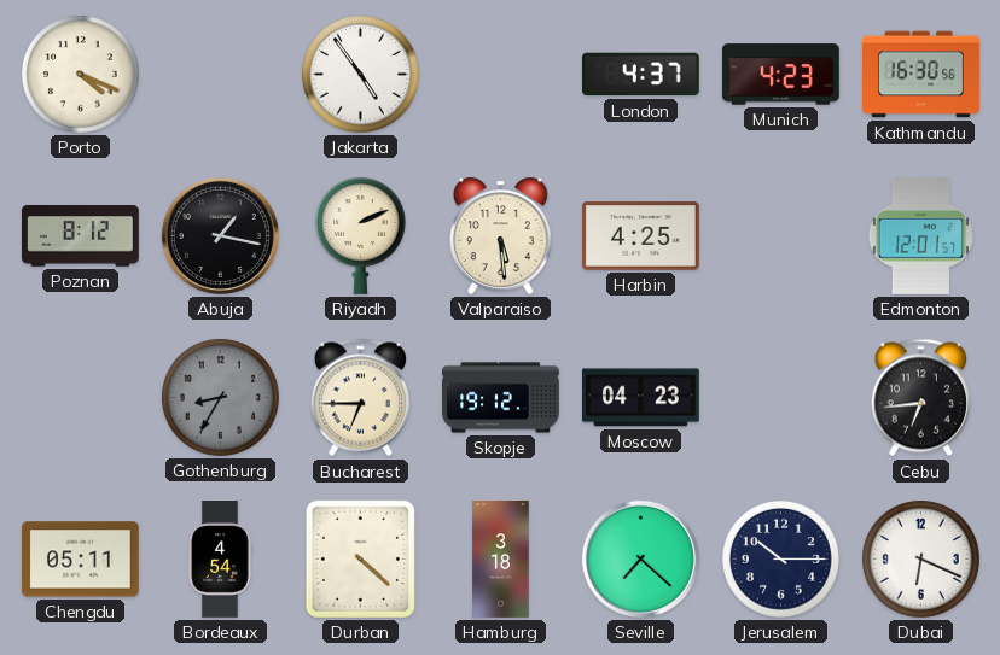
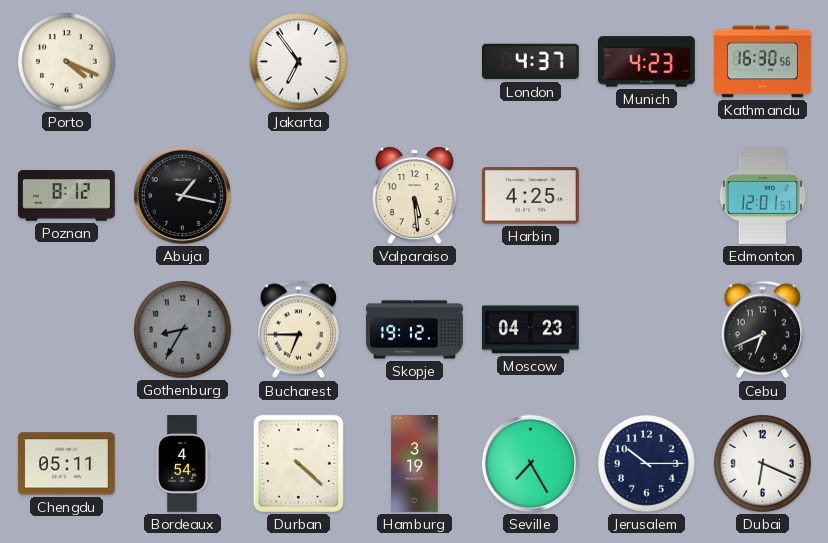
Jakarta: 4:54 -> 6:54
Riyadh: 2:11 -> none
Cebu: 6:44 -> 6:41
Hamburg: 3:18 -> 3:19
Seville: 7:22 -> 7:25
